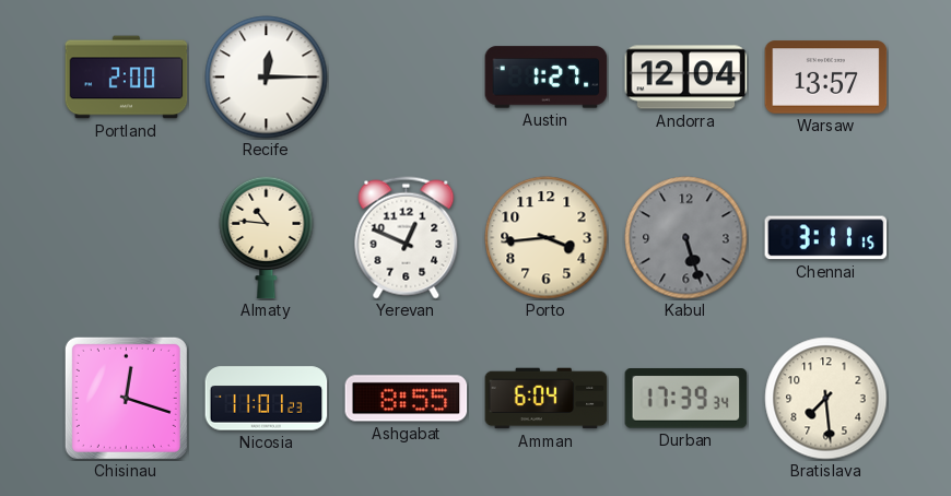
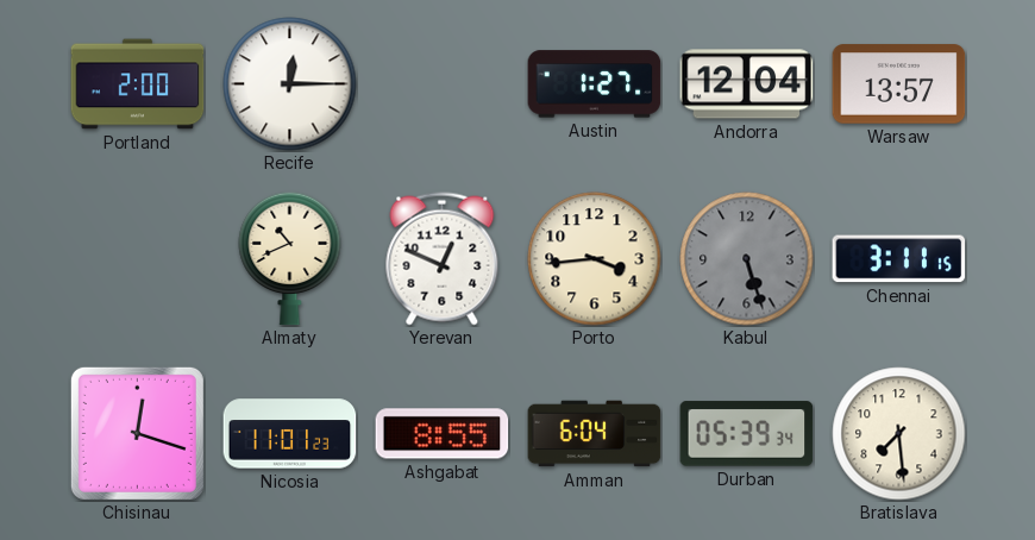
Almaty: 10:46 -> 10:41
Durban: 17:39 -> 05:39
